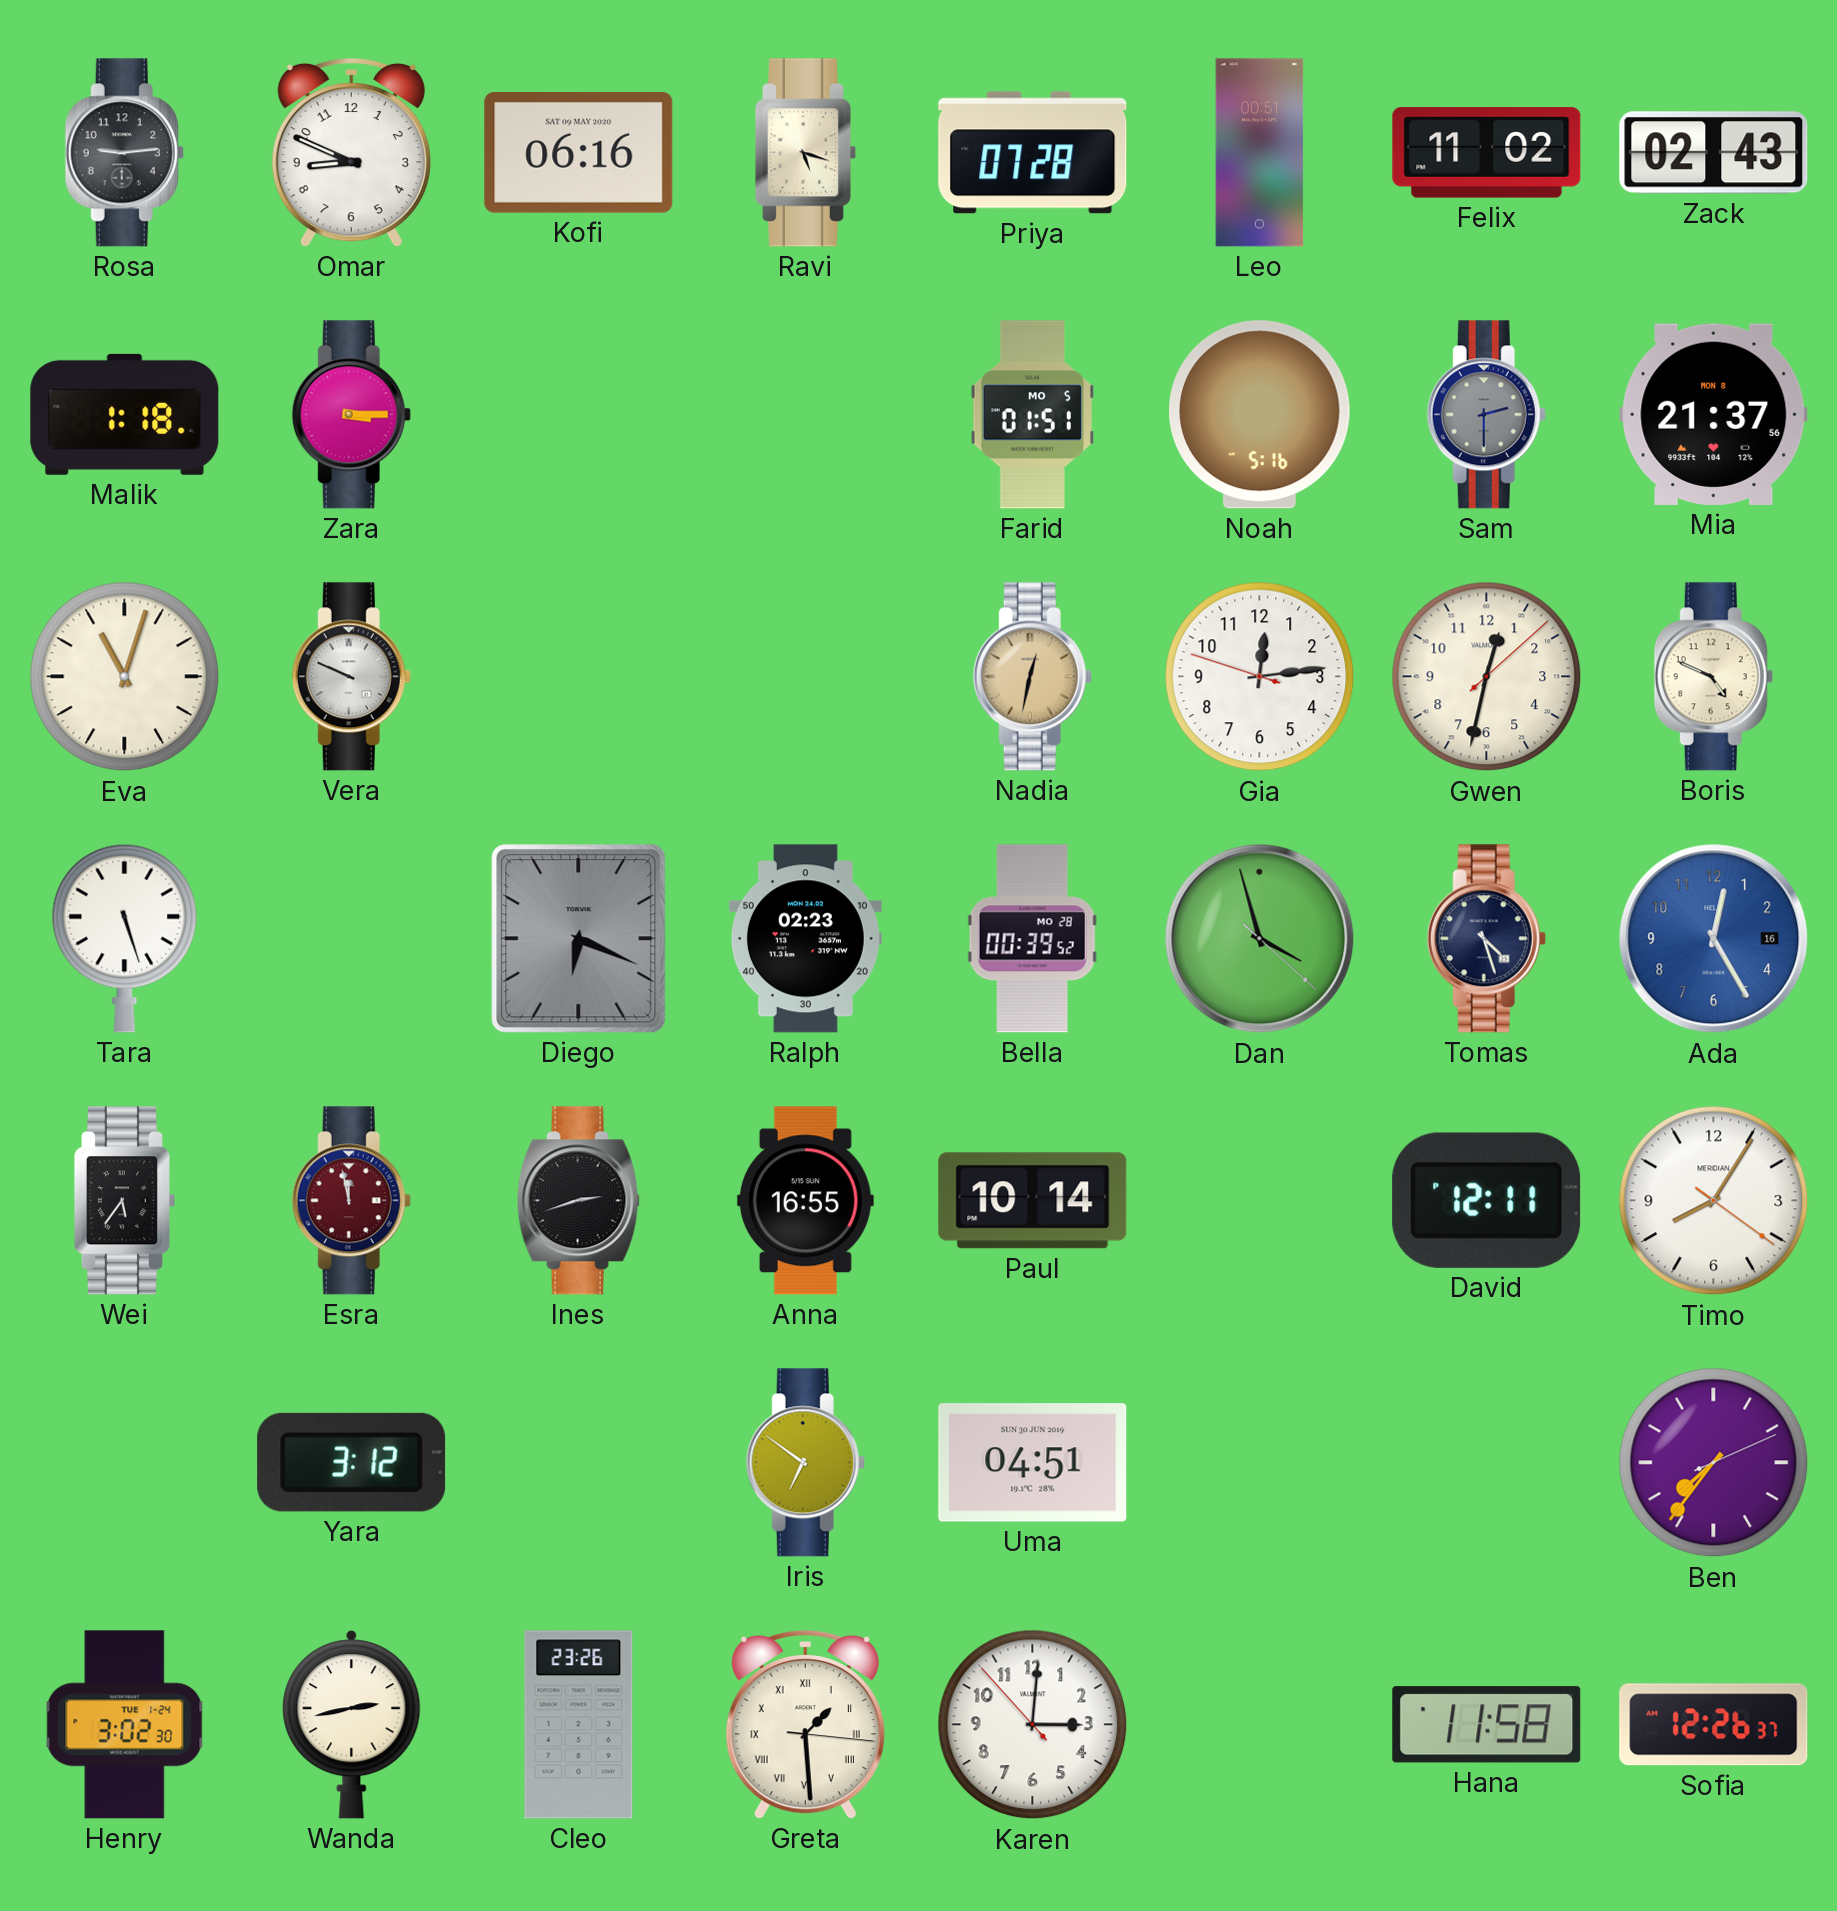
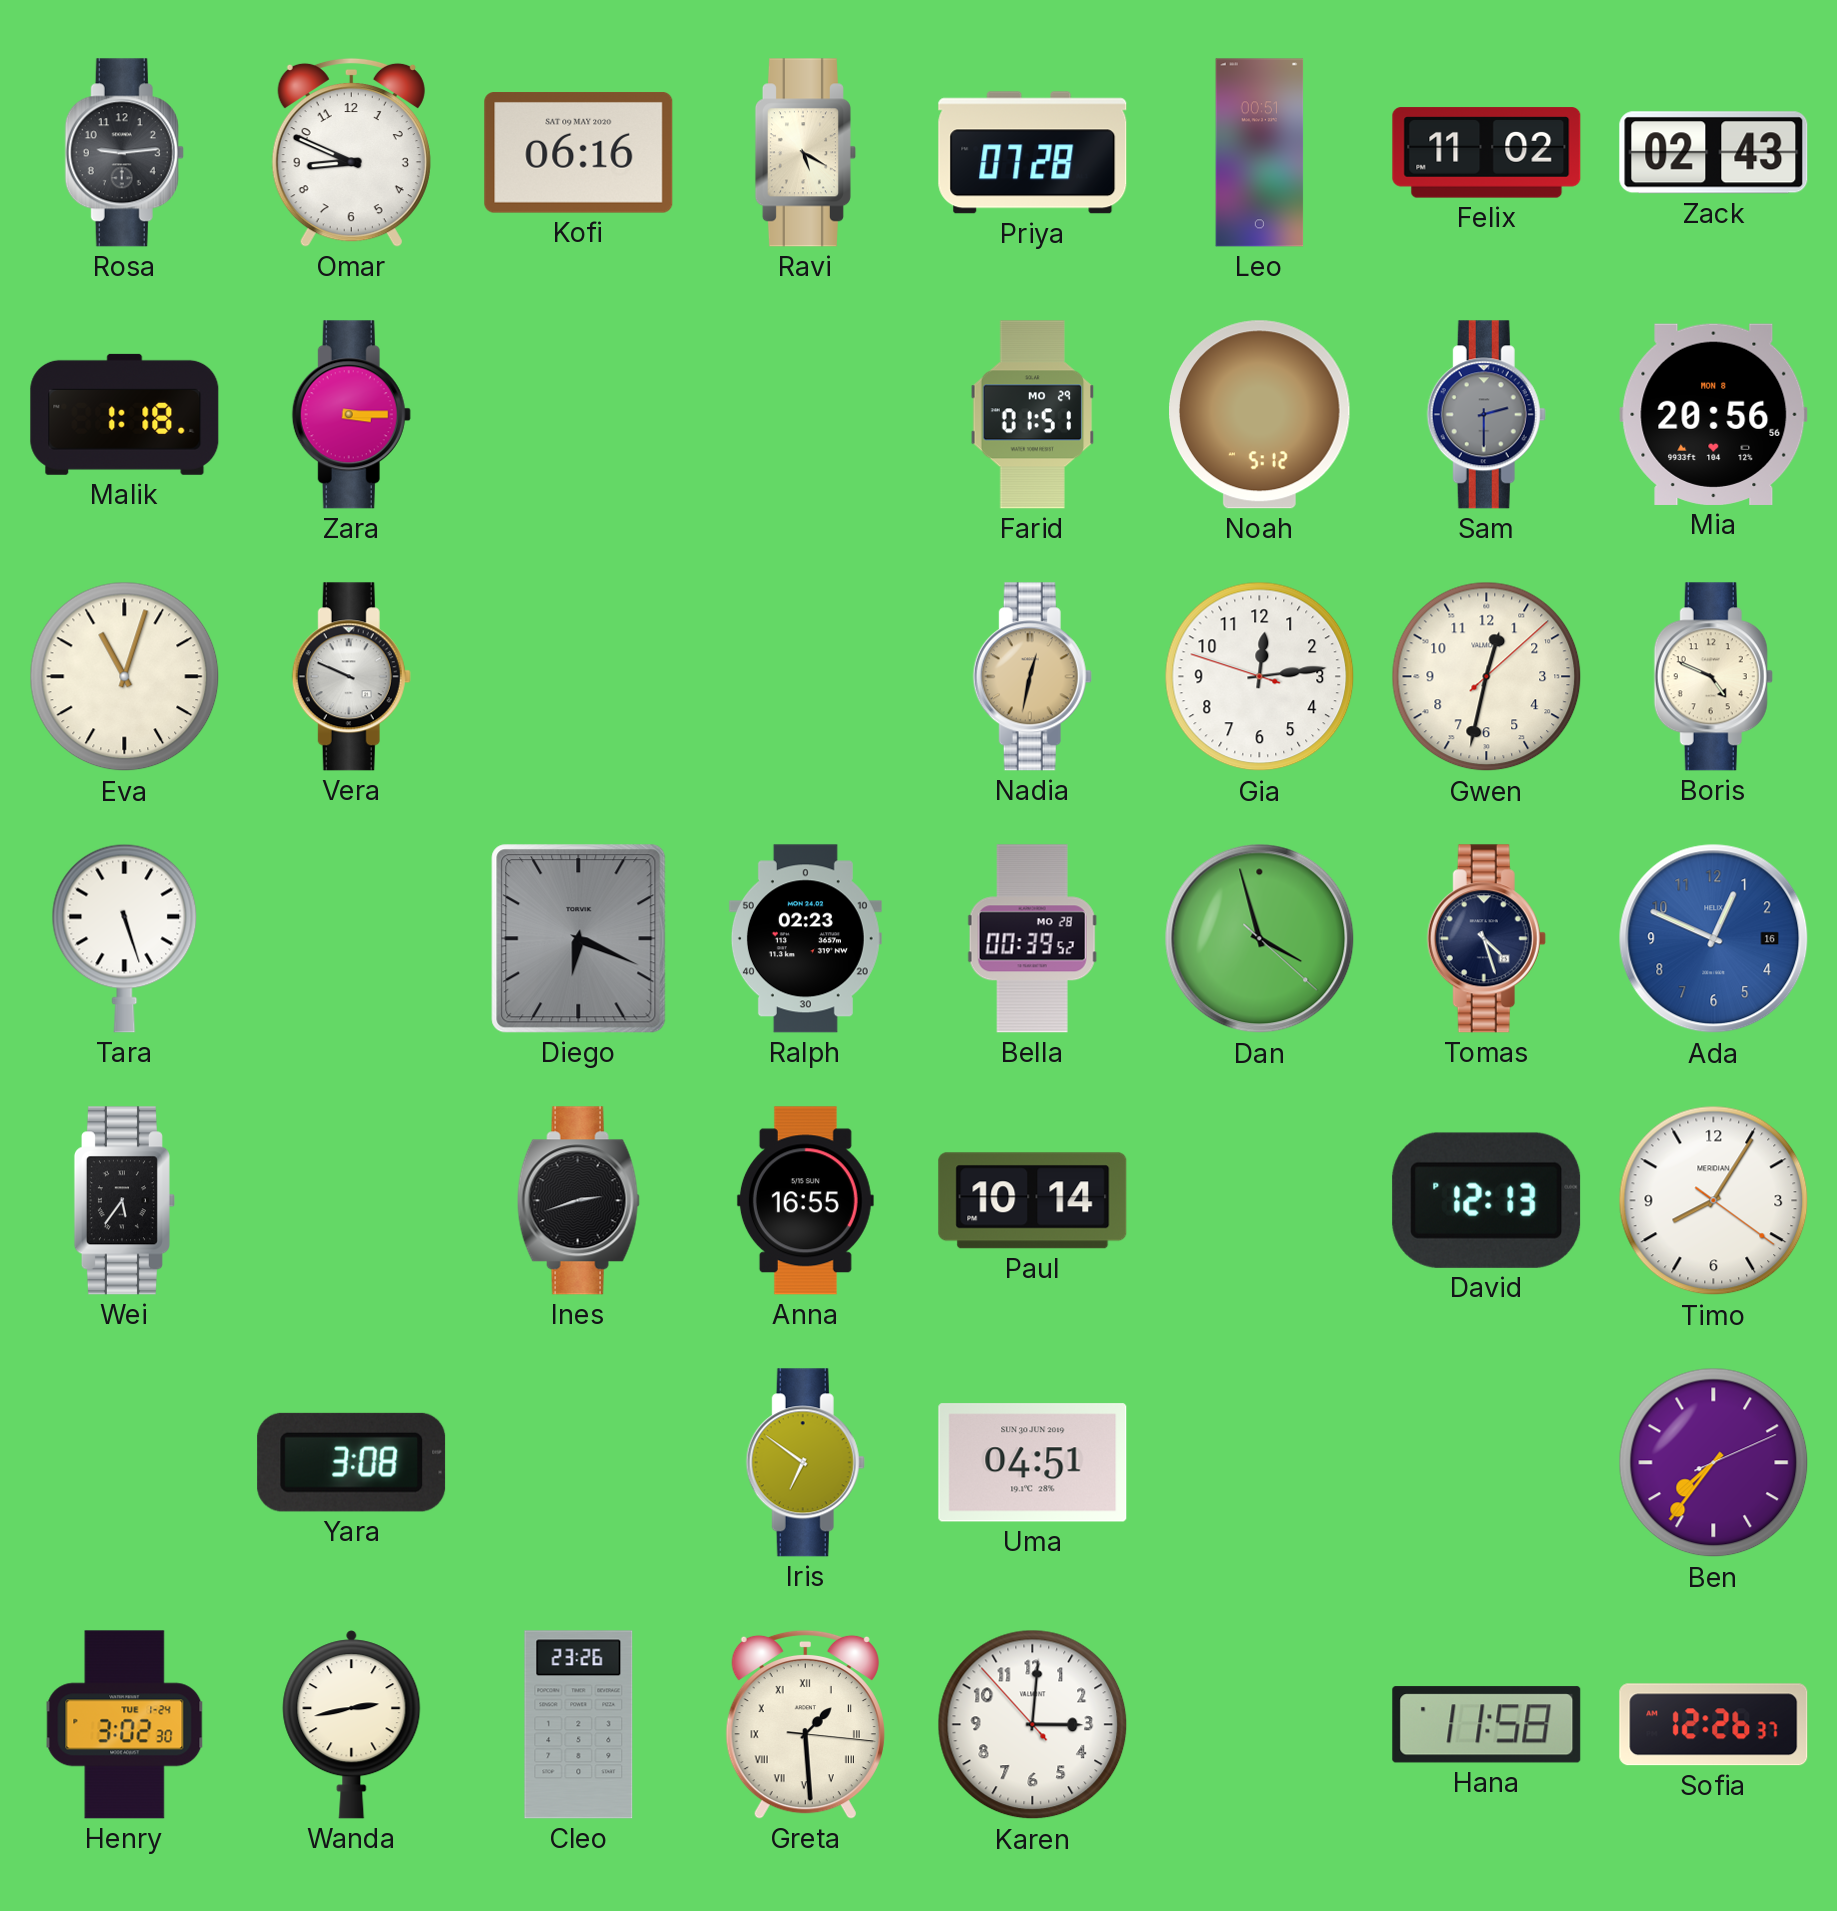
Ravi: 5:18 -> 5:20
Farid date: MO 5 -> MO 29
Noah: 5:16 -> 5:12
Mia: 21:37 -> 20:56
Ada: 12:25 -> 12:49
Esra: 11:58 -> none
David: 12:11 -> 12:13
Yara: 3:12 -> 3:08
